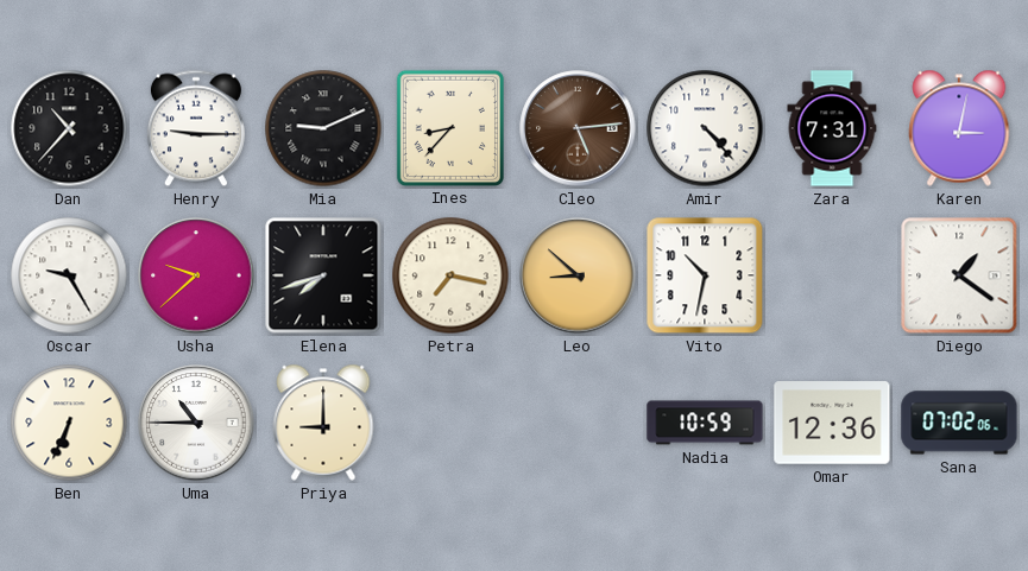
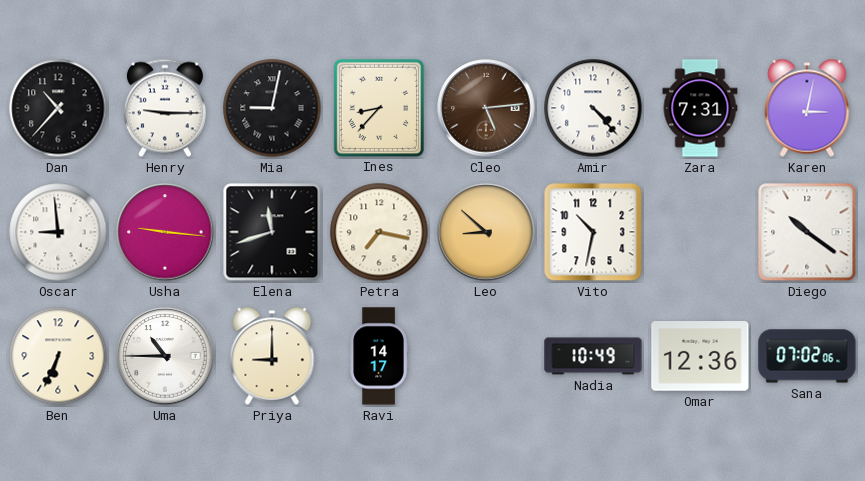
Mia: 9:11 -> 9:02
Oscar: 9:25 -> 8:59
Usha: 9:38 -> 9:16
Elena: 7:42 -> 11:42
Diego: 1:21 -> 10:21
Ravi: none -> 14:17
Nadia: 10:59 -> 10:49
